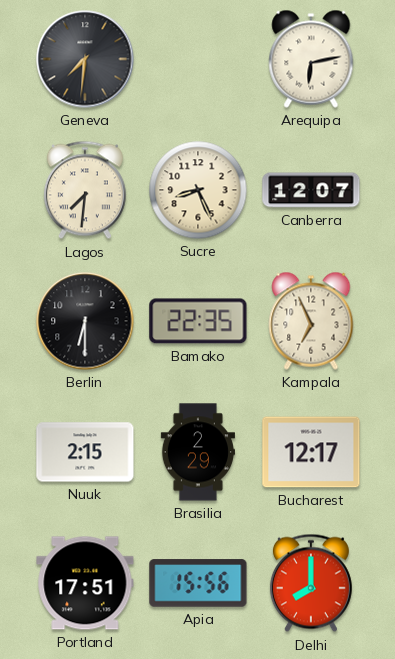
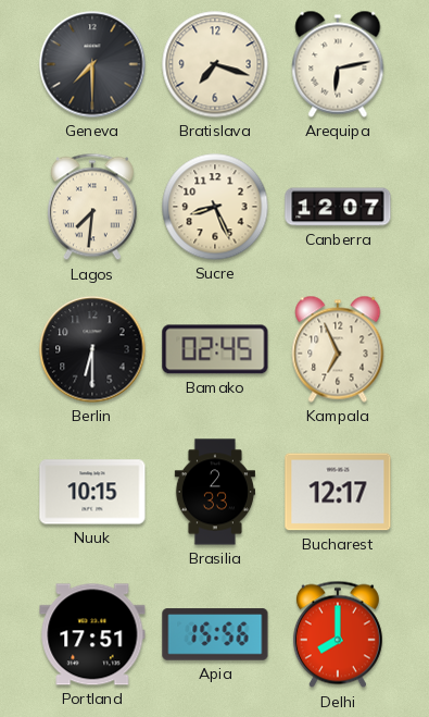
Geneva: 7:31 -> 7:30
Bratislava: none -> 7:18
Bamako: 22:35 -> 02:45
Nuuk: 2:15 -> 10:15
Brasilia: 2:29 -> 2:33
